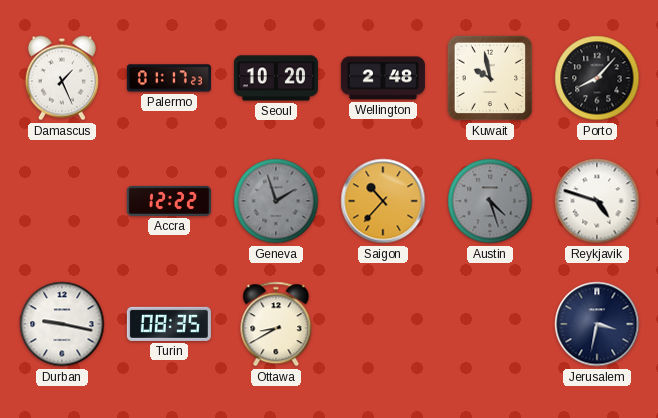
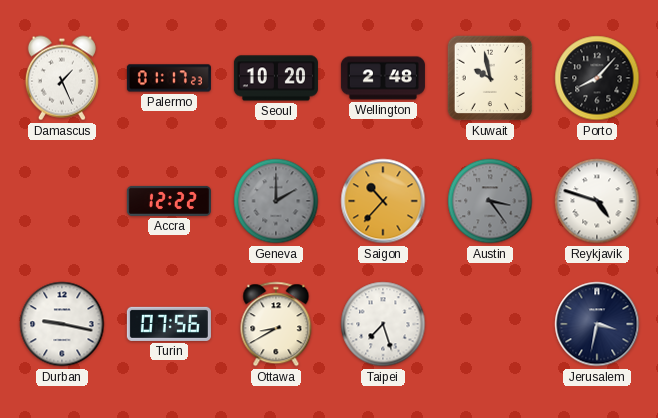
Geneva: 1:57 -> 2:00
Austin: 4:27 -> 3:24
Turin: 08:35 -> 07:56
Taipei: none -> 7:27
